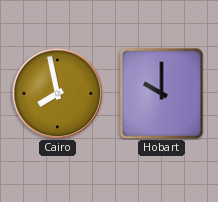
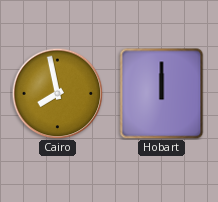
Hobart: 10:00 -> 12:00
